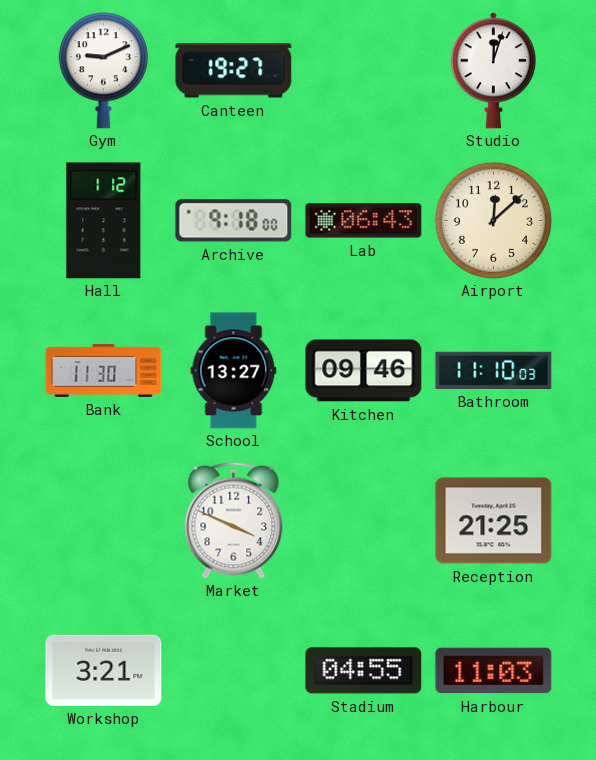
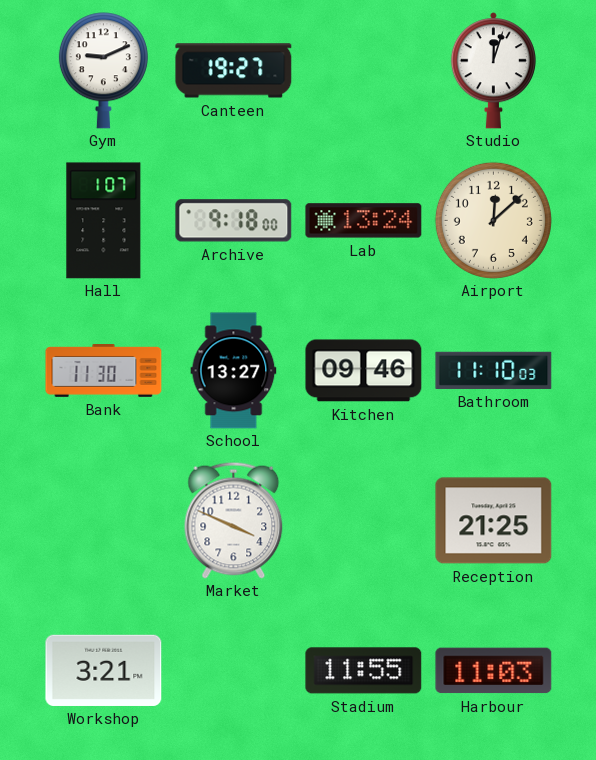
Hall: 1:12 -> 1:07
Lab: 06:43 -> 13:24
Stadium: 04:55 -> 11:55
